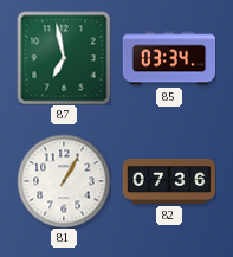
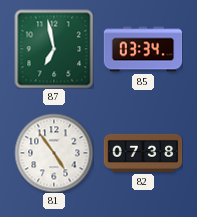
81: 1:05 -> 4:54
82: 07:36 -> 07:38
